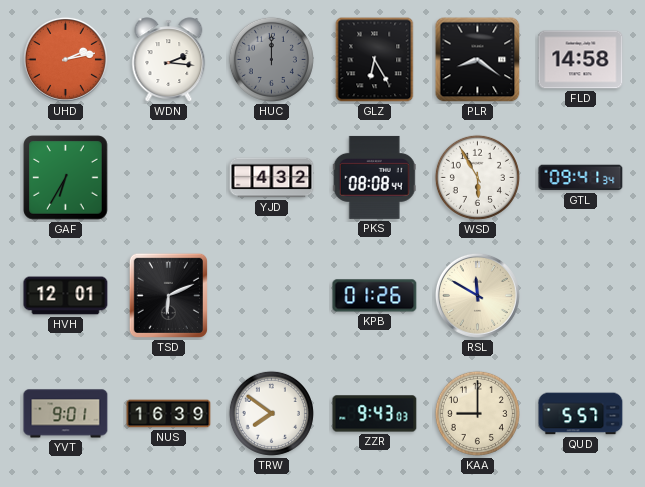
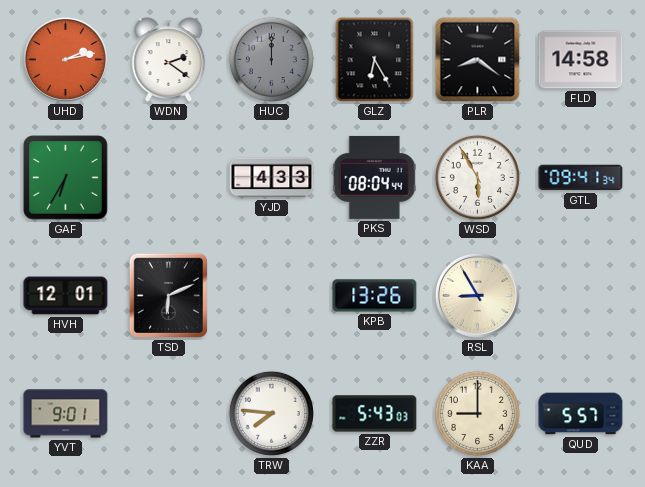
WDN: 2:16 -> 2:21
YJD: 4:32 -> 4:33
PKS: 08:08 -> 08:04
KPB: 01:26 -> 13:26
RSL: 11:50 -> 8:55
NUS: 16:39 -> none
TRW: 7:51 -> 7:46
ZZR: 9:43 -> 5:43
